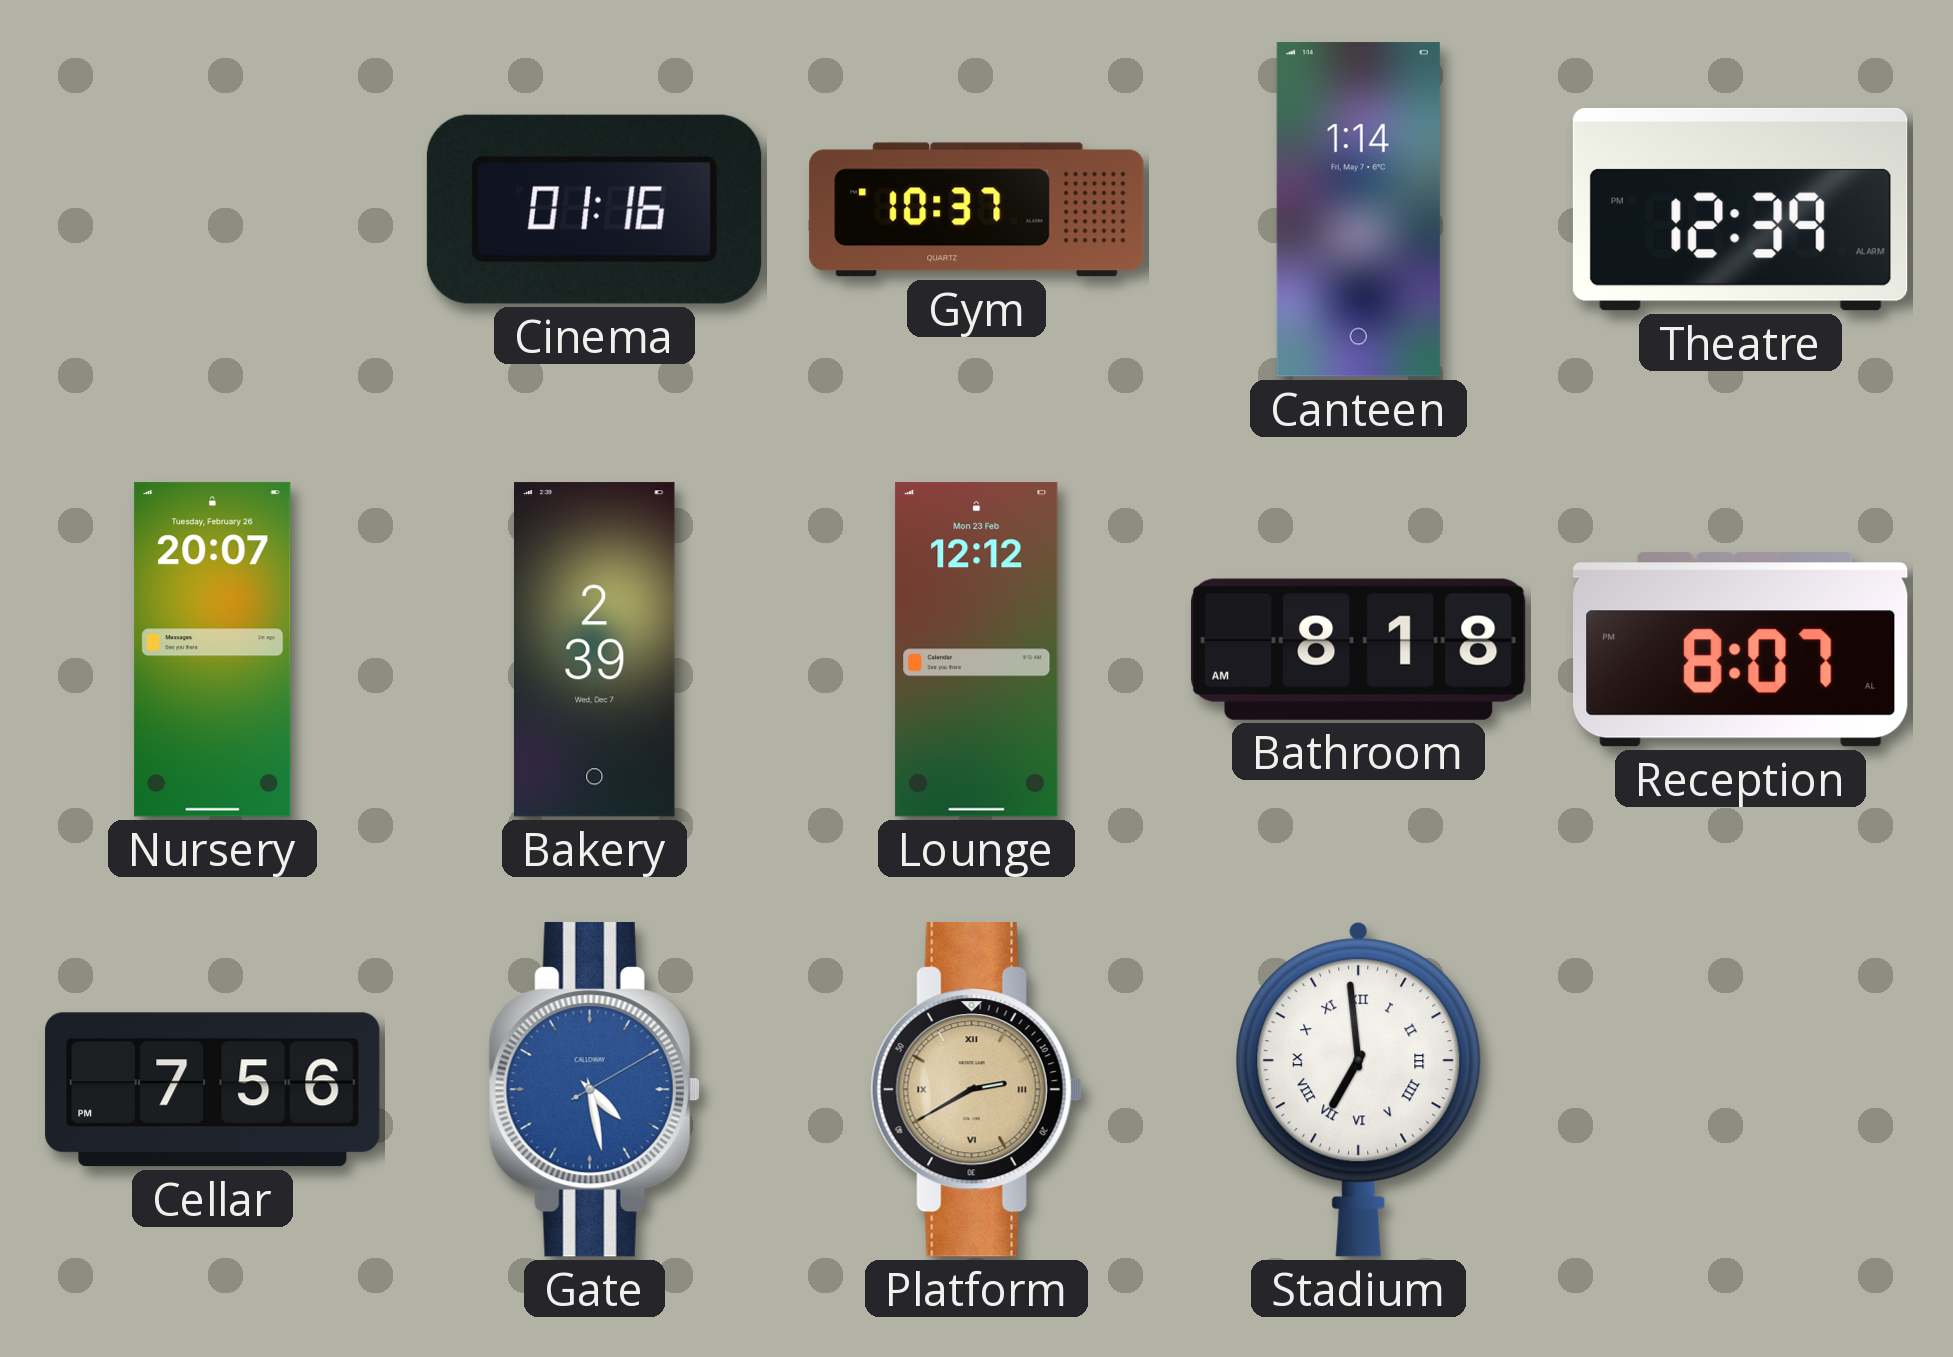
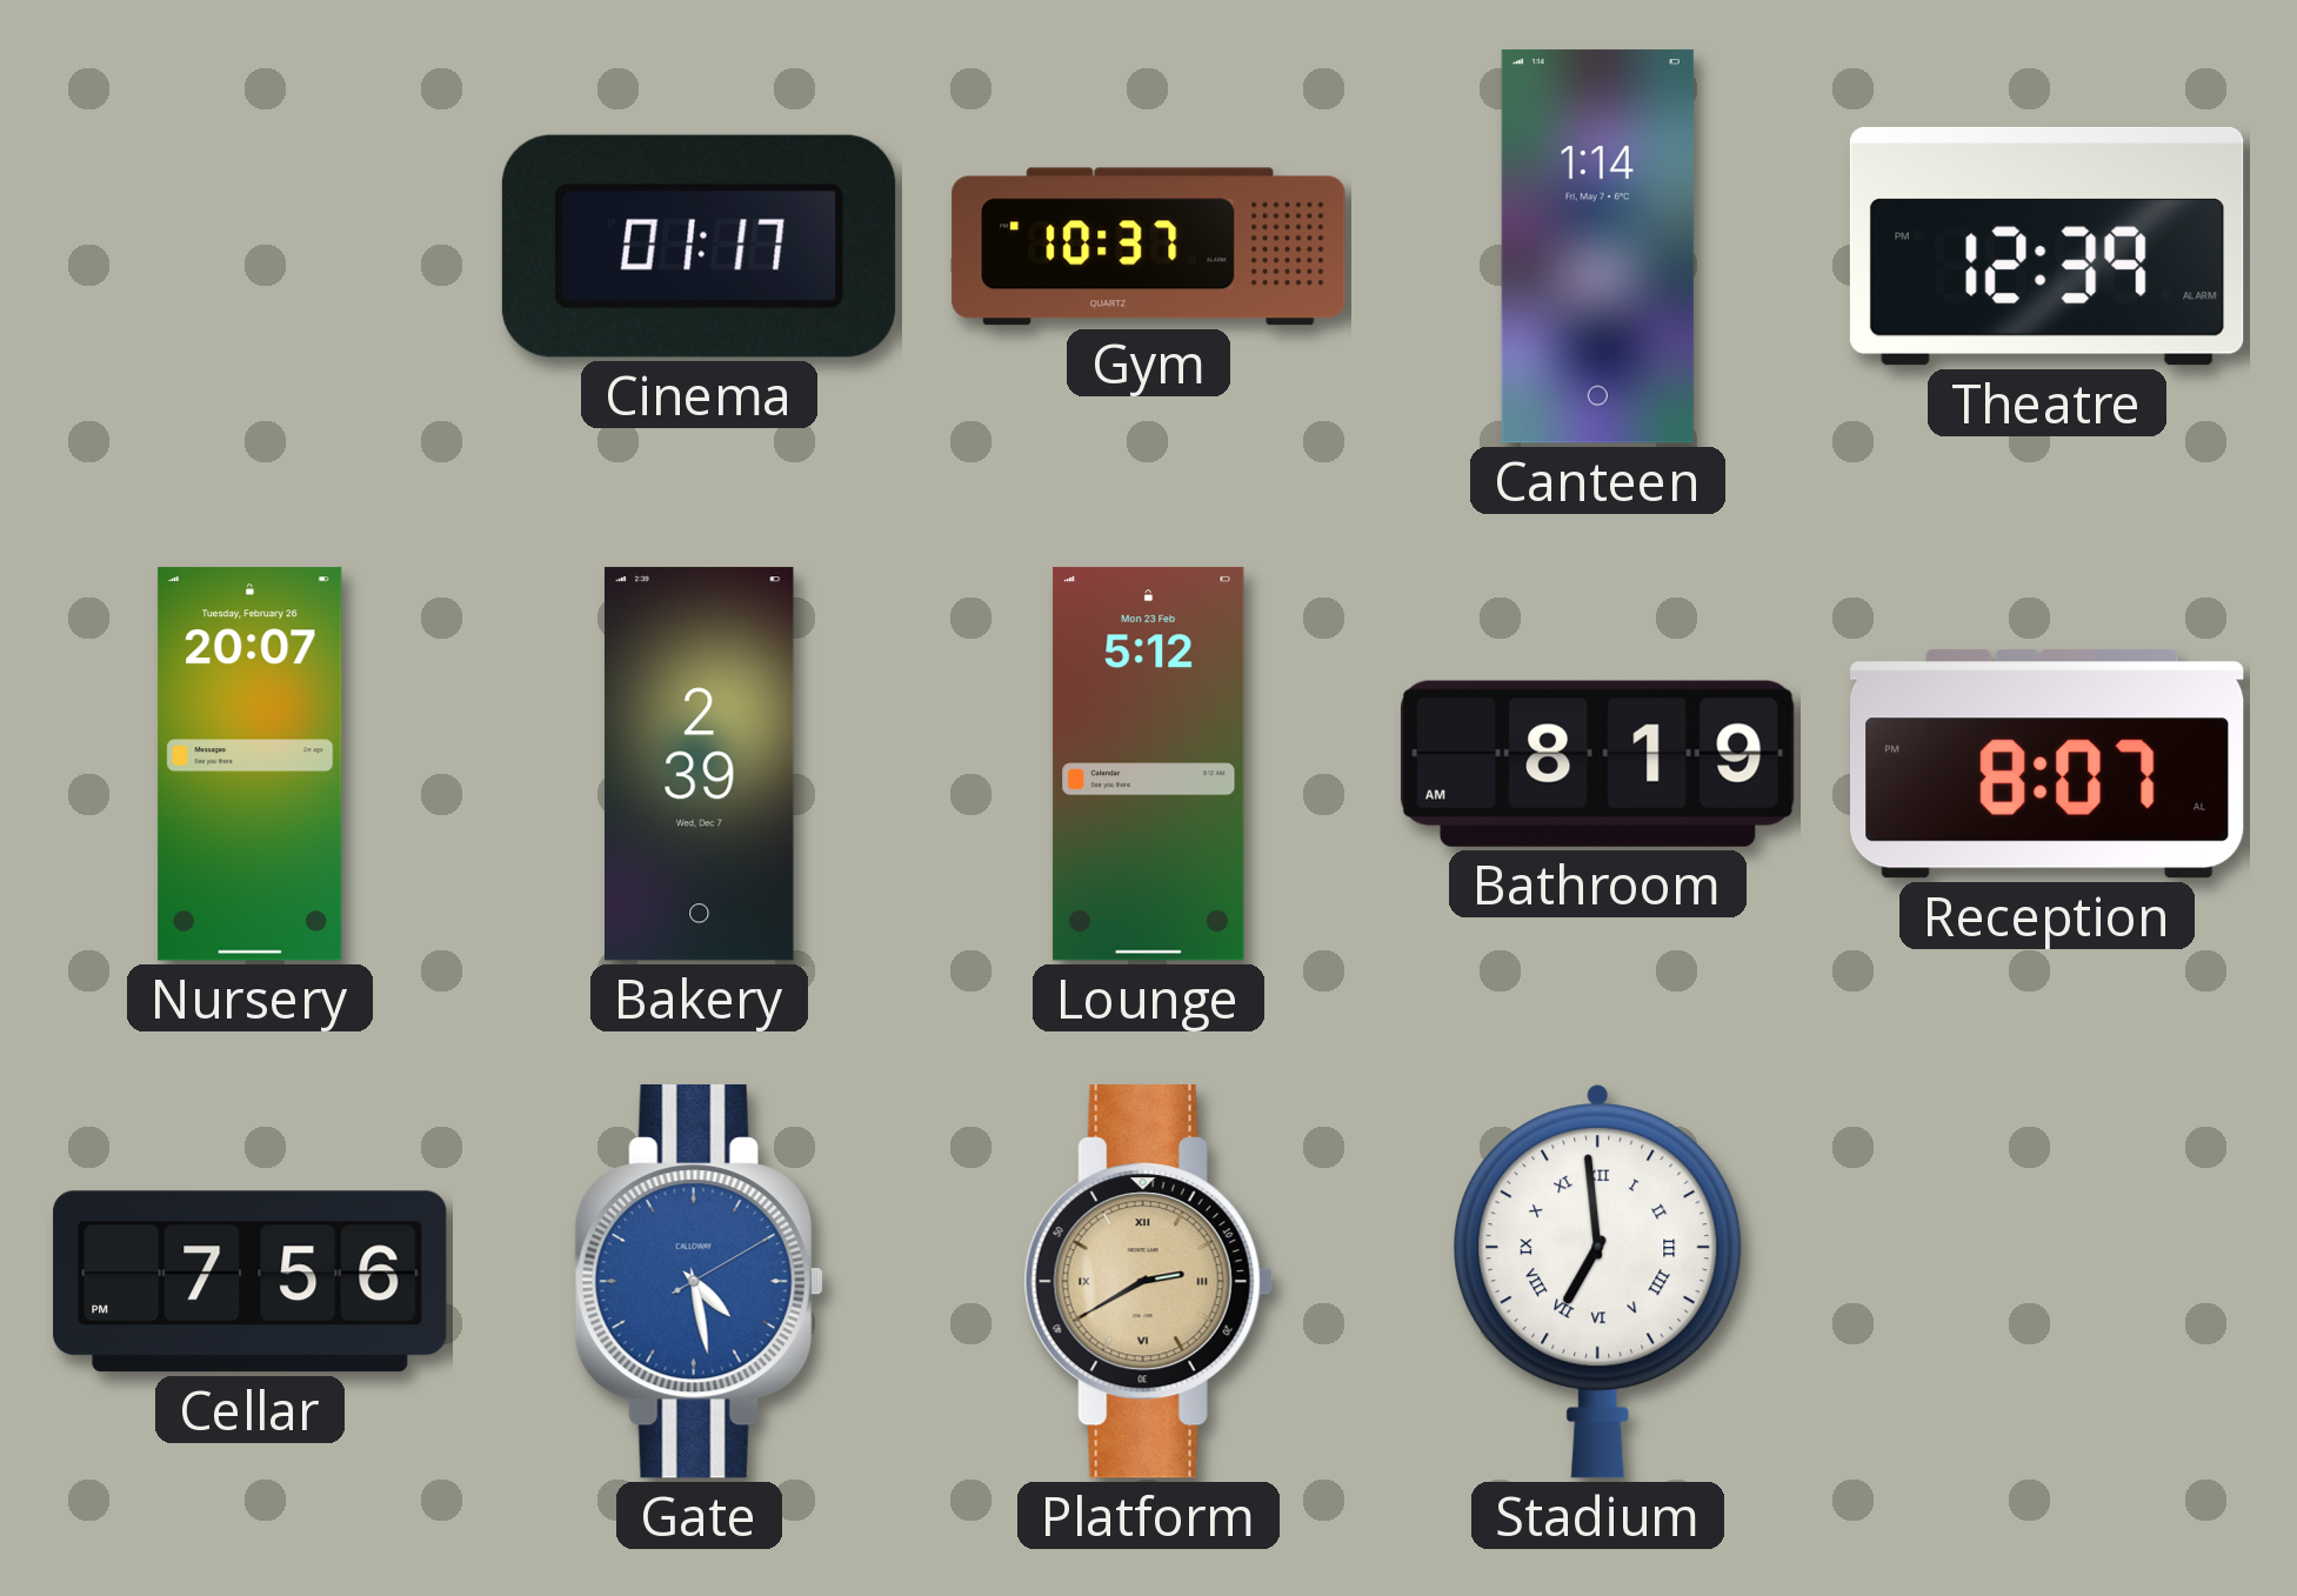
Cinema: 01:16 -> 01:17
Lounge: 12:12 -> 5:12
Bathroom: 8:18 -> 8:19
